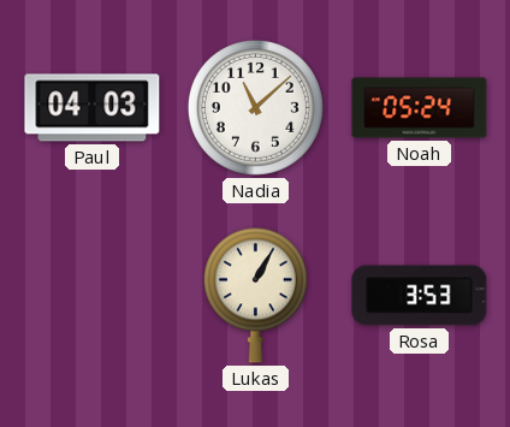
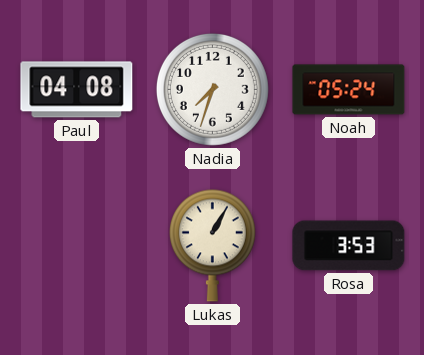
Paul: 04:03 -> 04:08
Nadia: 11:08 -> 7:33
